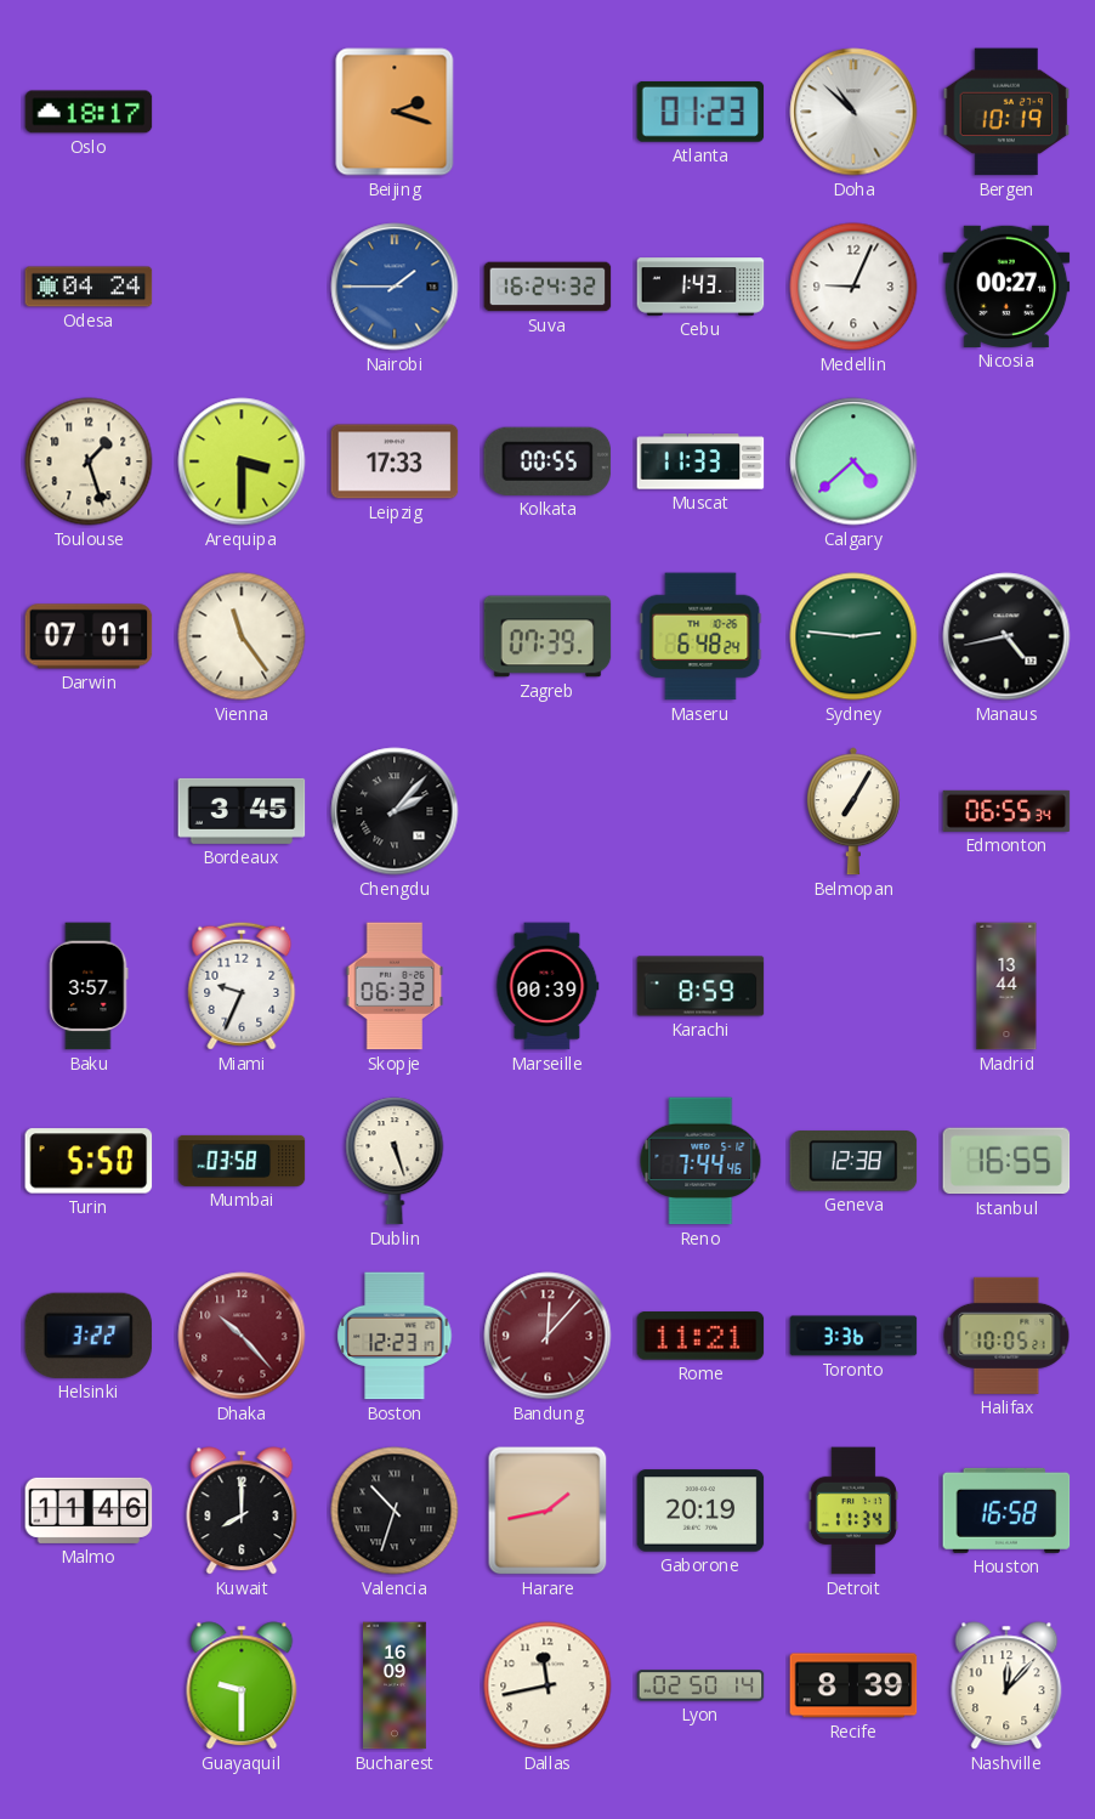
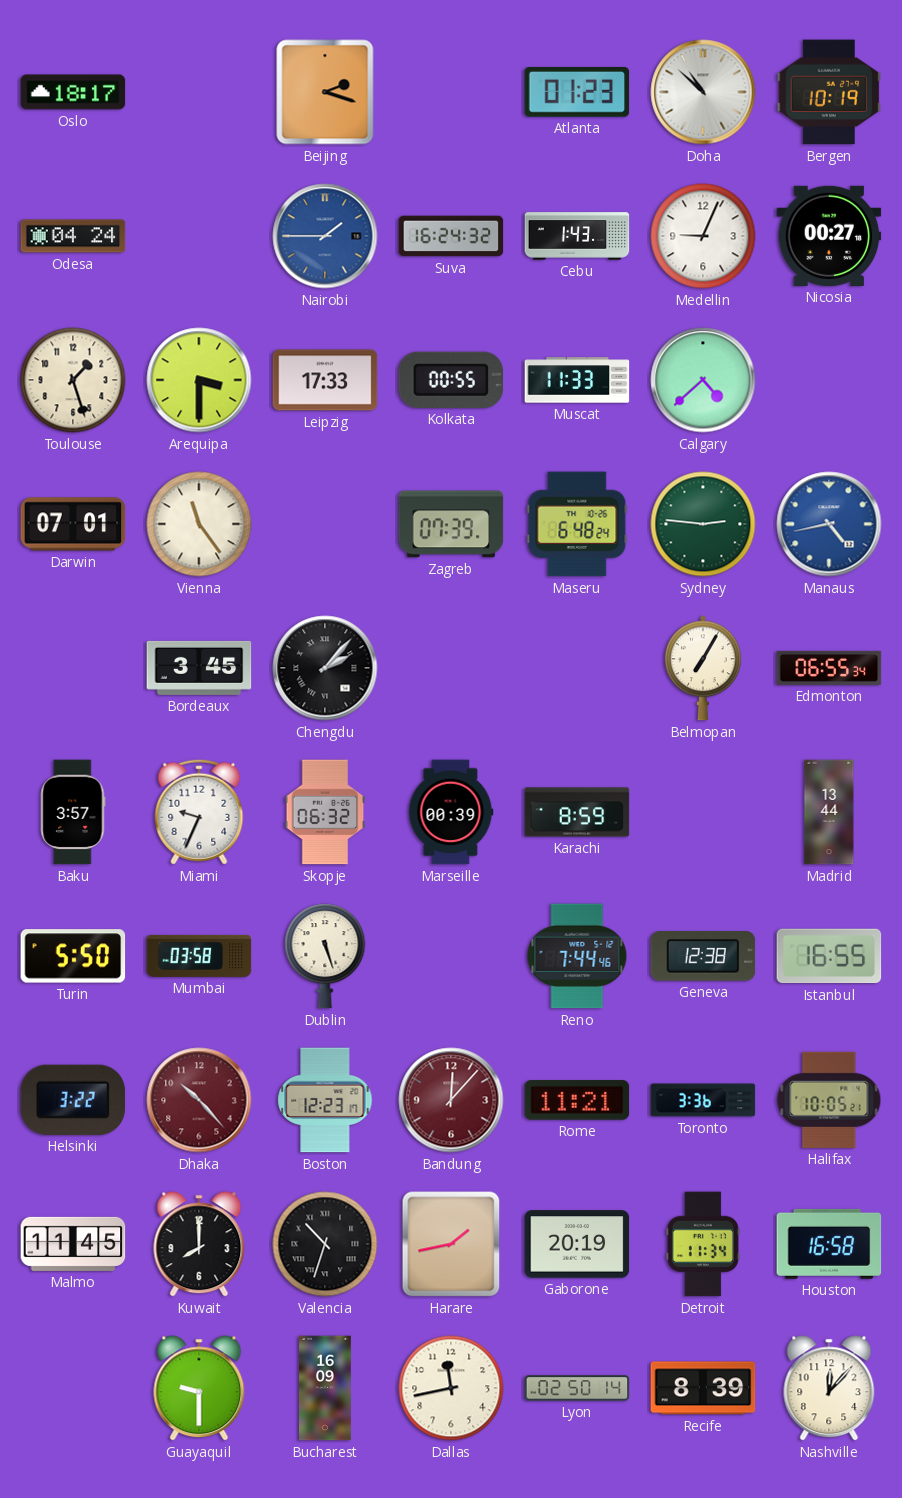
Manaus dial: black -> blue
Malmo: 11:46 -> 11:45
